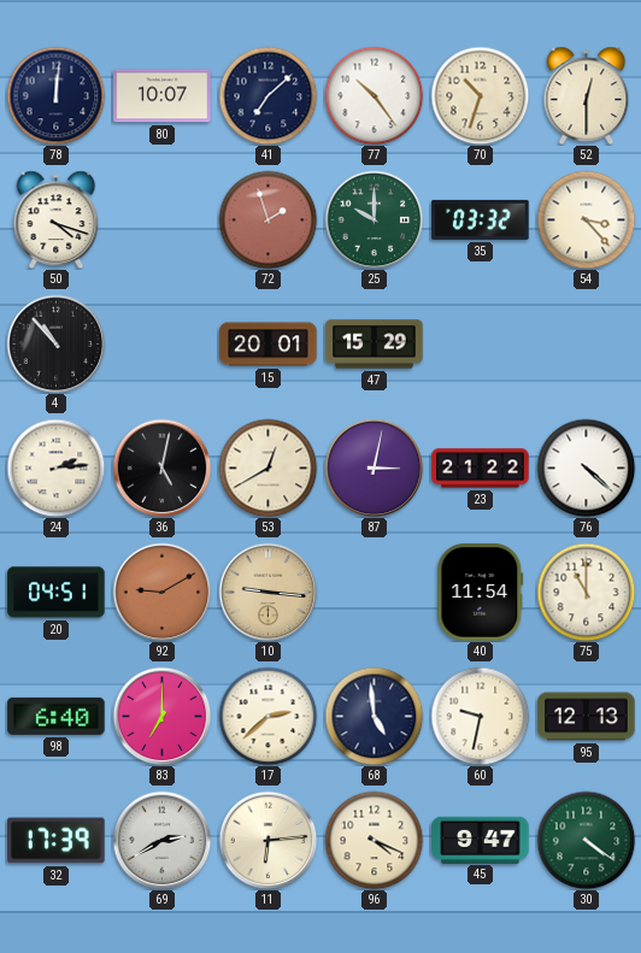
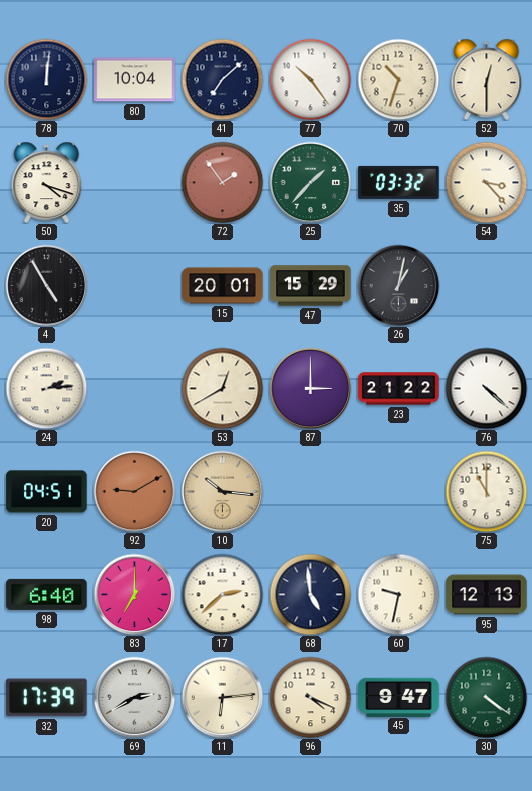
80: 10:07 -> 10:04
72: 1:57 -> 1:54
25: 10:00 -> 1:37
4: 10:53 -> 4:55
26: none -> 1:02
36: 5:02 -> none
87: 3:02 -> 3:00
10: 9:16 -> 10:16
40: 11:54 -> none
